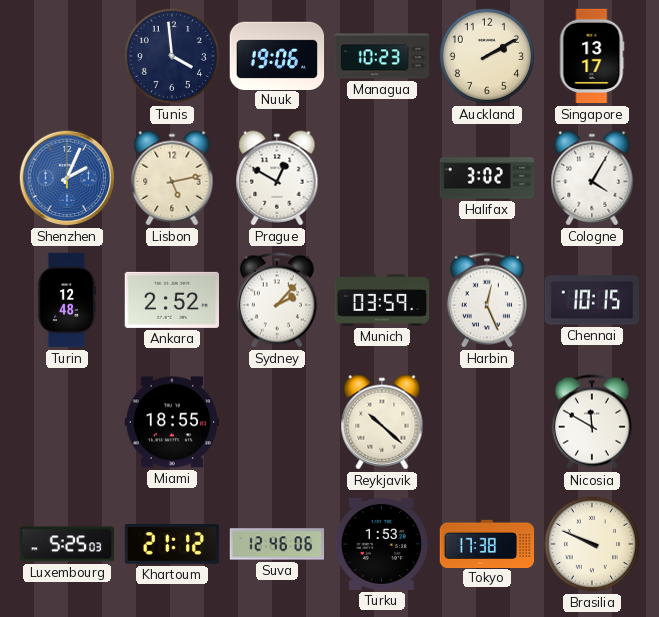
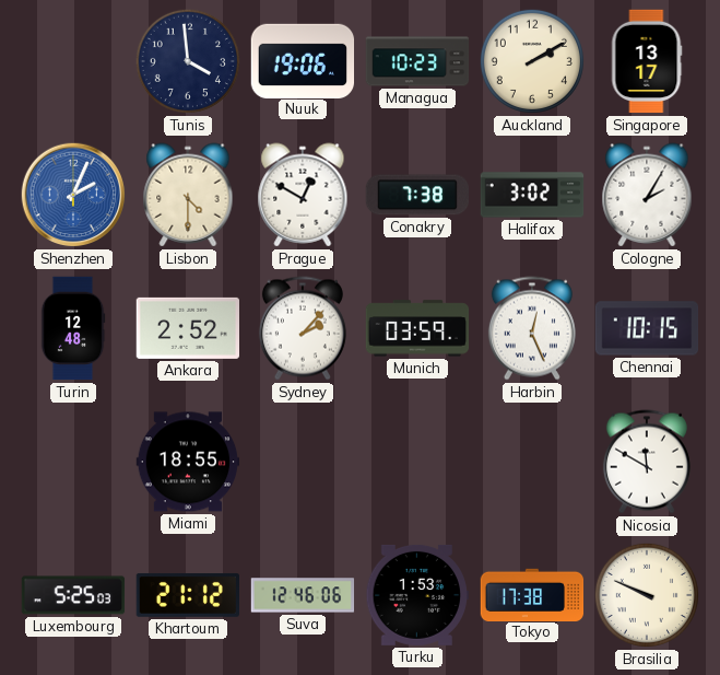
Lisbon: 5:13 -> 4:30
Conakry: none -> 7:38
Cologne: 4:05 -> 2:05
Reykjavik: 10:22 -> none
